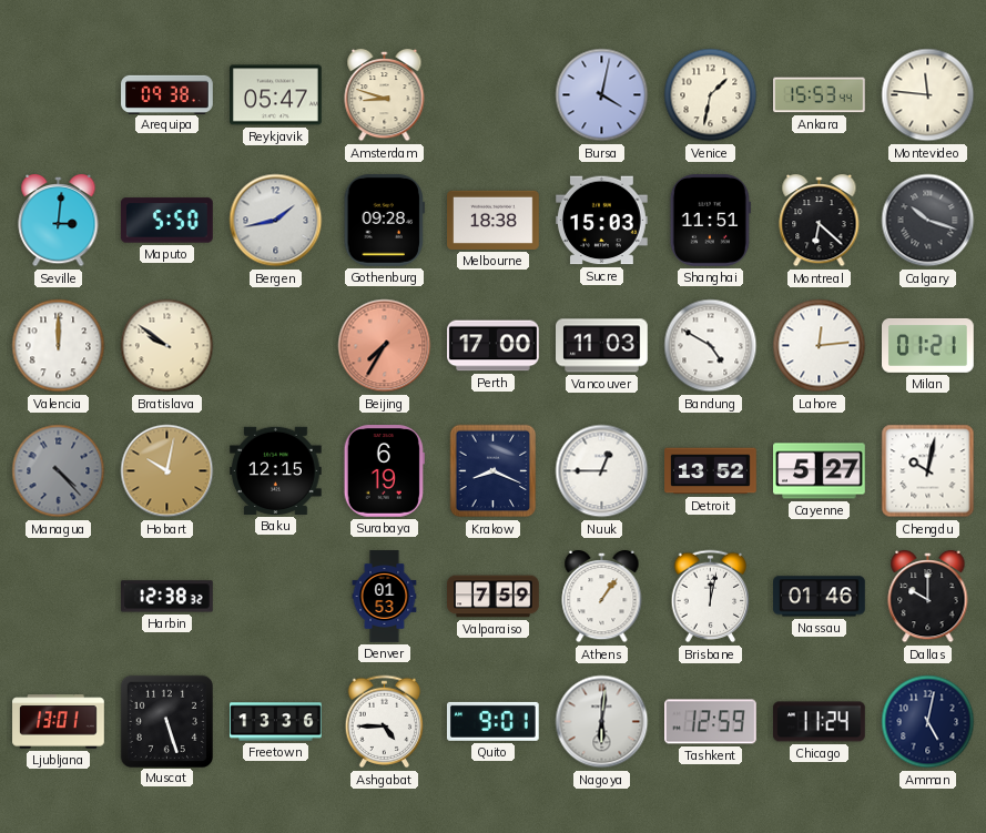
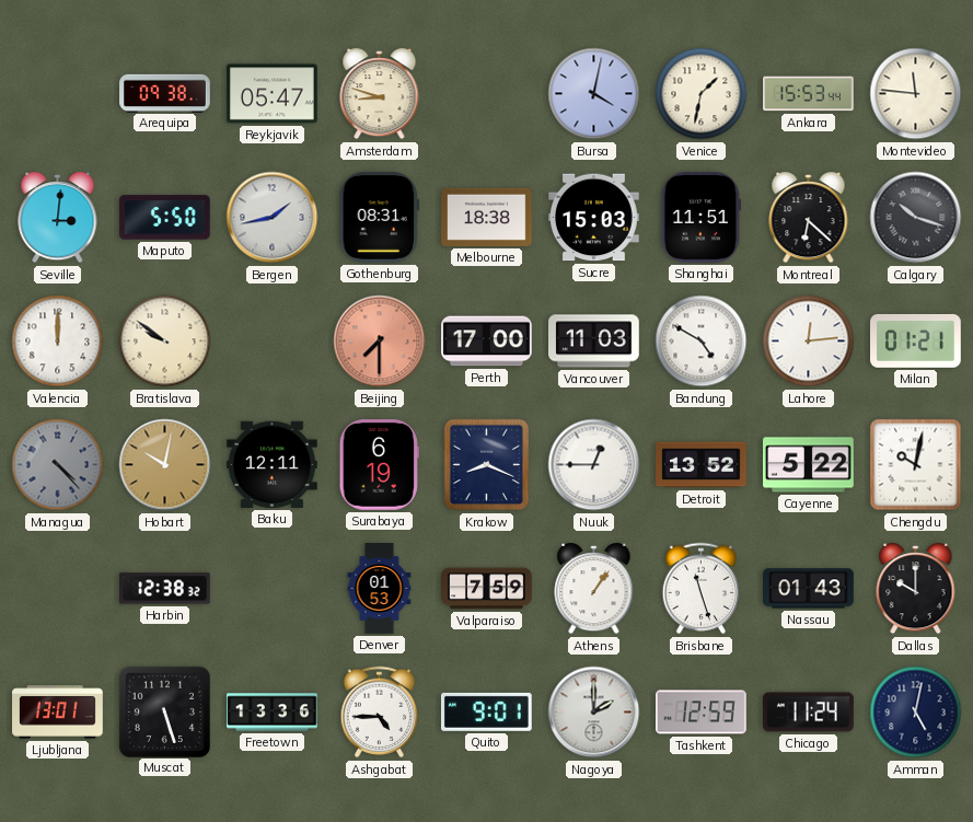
Gothenburg: 09:28 -> 08:31
Beijing: 7:35 -> 7:30
Baku: 12:15 -> 12:11
Cayenne: 5:27 -> 5:22
Brisbane: 12:02 -> 11:27
Nassau: 01:46 -> 01:43
Nagoya: 6:01 -> 2:00
